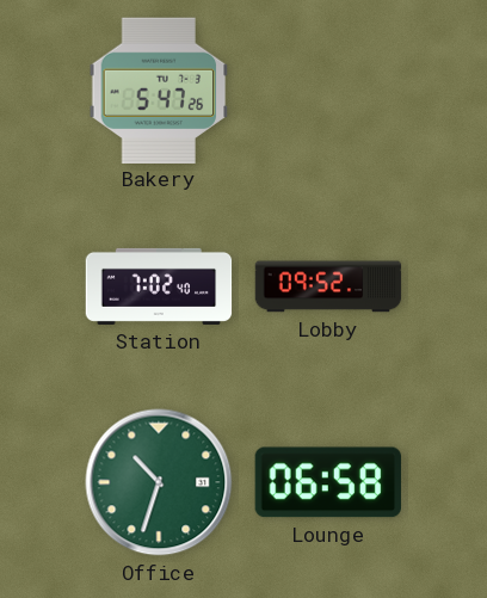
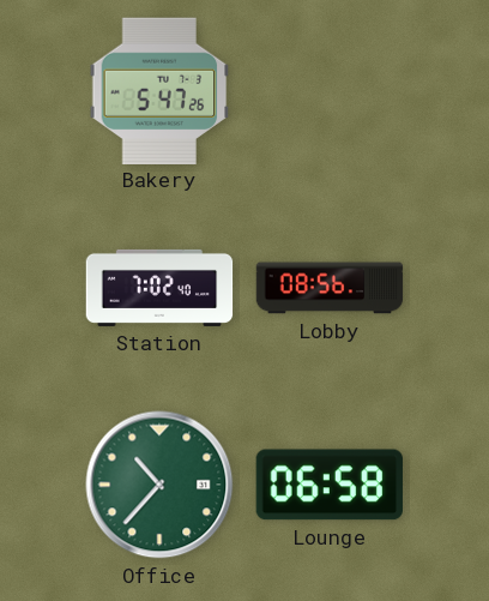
Lobby: 09:52 -> 08:56
Office: 10:33 -> 10:37
